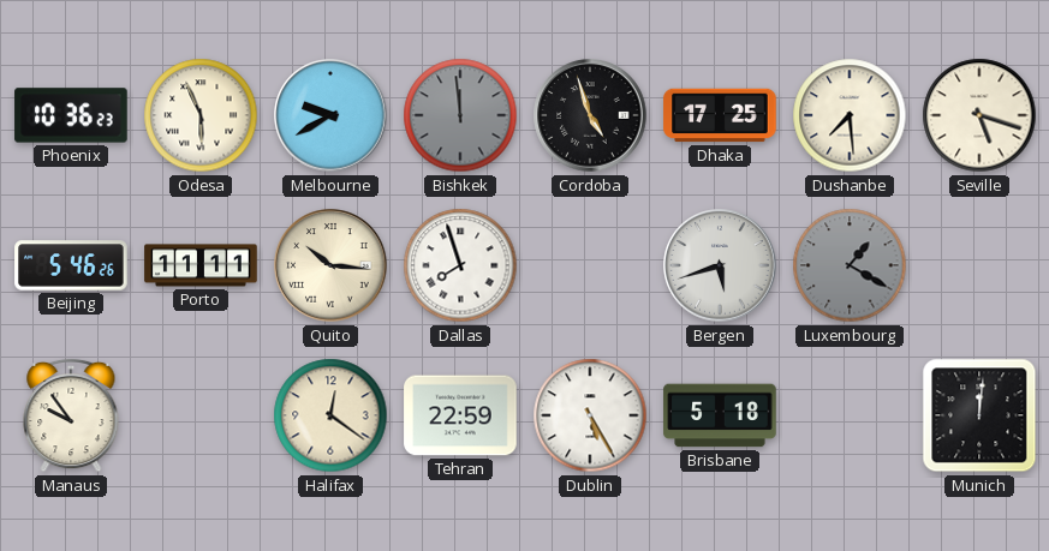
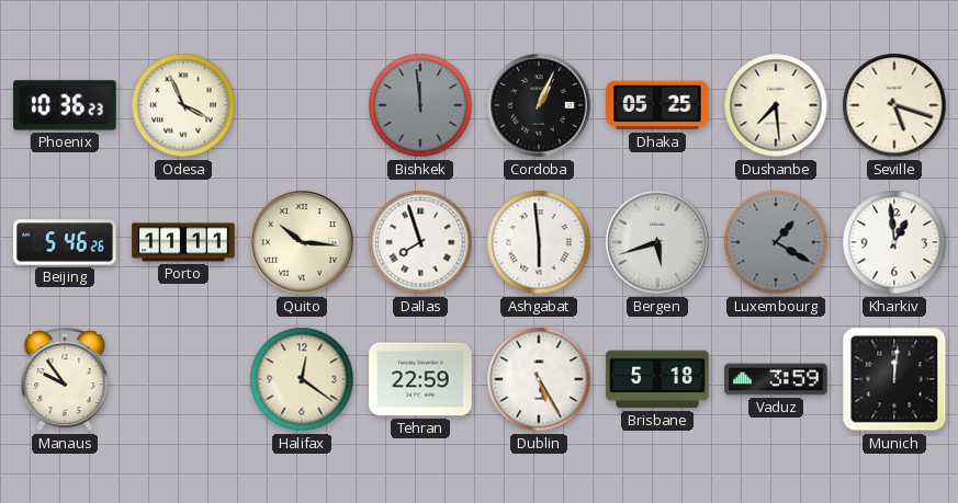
Odesa: 5:56 -> 3:56
Melbourne: 9:40 -> none
Cordoba: 4:57 -> 1:04
Dhaka: 17:25 -> 05:25
Ashgabat: none -> 5:59
Kharkiv: none -> 12:59
Vaduz: none -> 3:59
